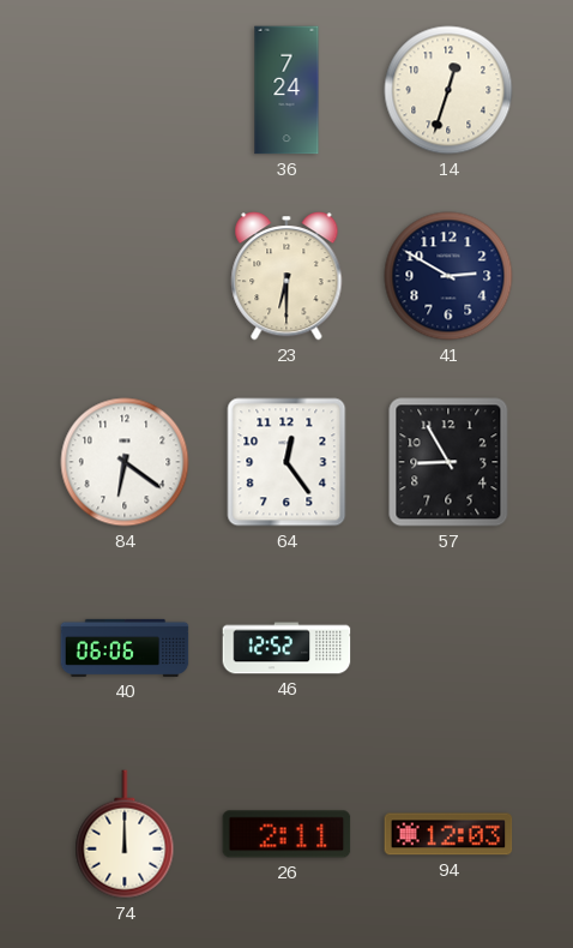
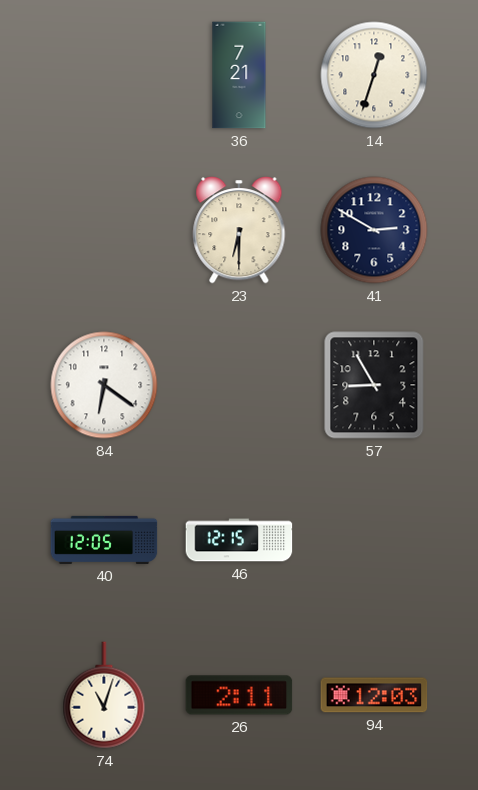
36: 7:24 -> 7:21
64: 12:24 -> none
40: 06:06 -> 12:05
46: 12:52 -> 12:15
74: 12:00 -> 11:03
